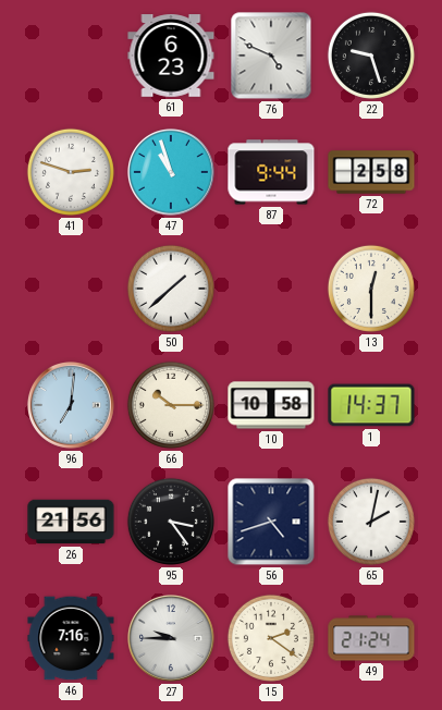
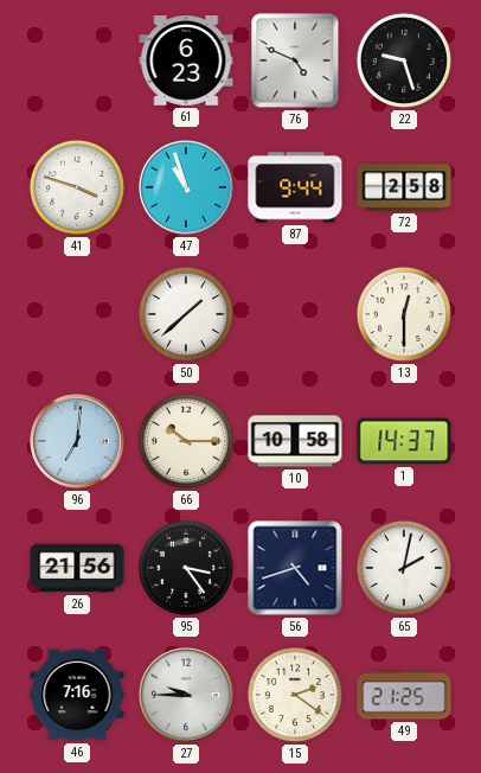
41: 2:48 -> 3:48
49: 21:24 -> 21:25
